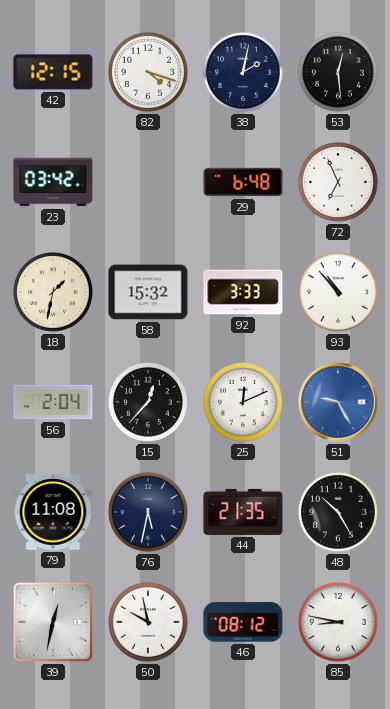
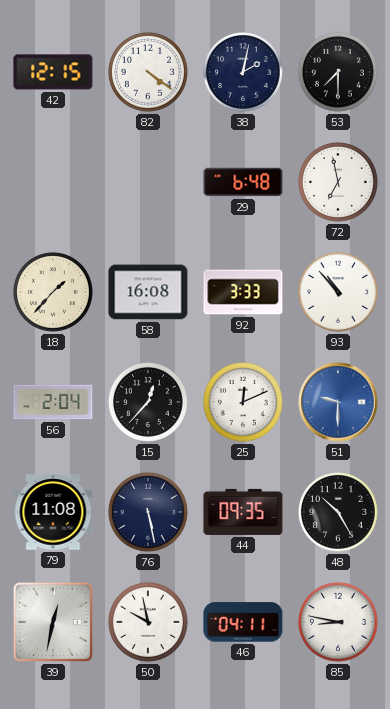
82: 4:18 -> 4:21
53: 12:29 -> 7:30
23: 03:42 -> none
72: 6:56 -> 6:58
18: 1:32 -> 1:37
58: 15:32 -> 16:08
51: 9:25 -> 9:30
76: 5:32 -> 5:28
44: 21:35 -> 09:35
46: 08:12 -> 04:11
